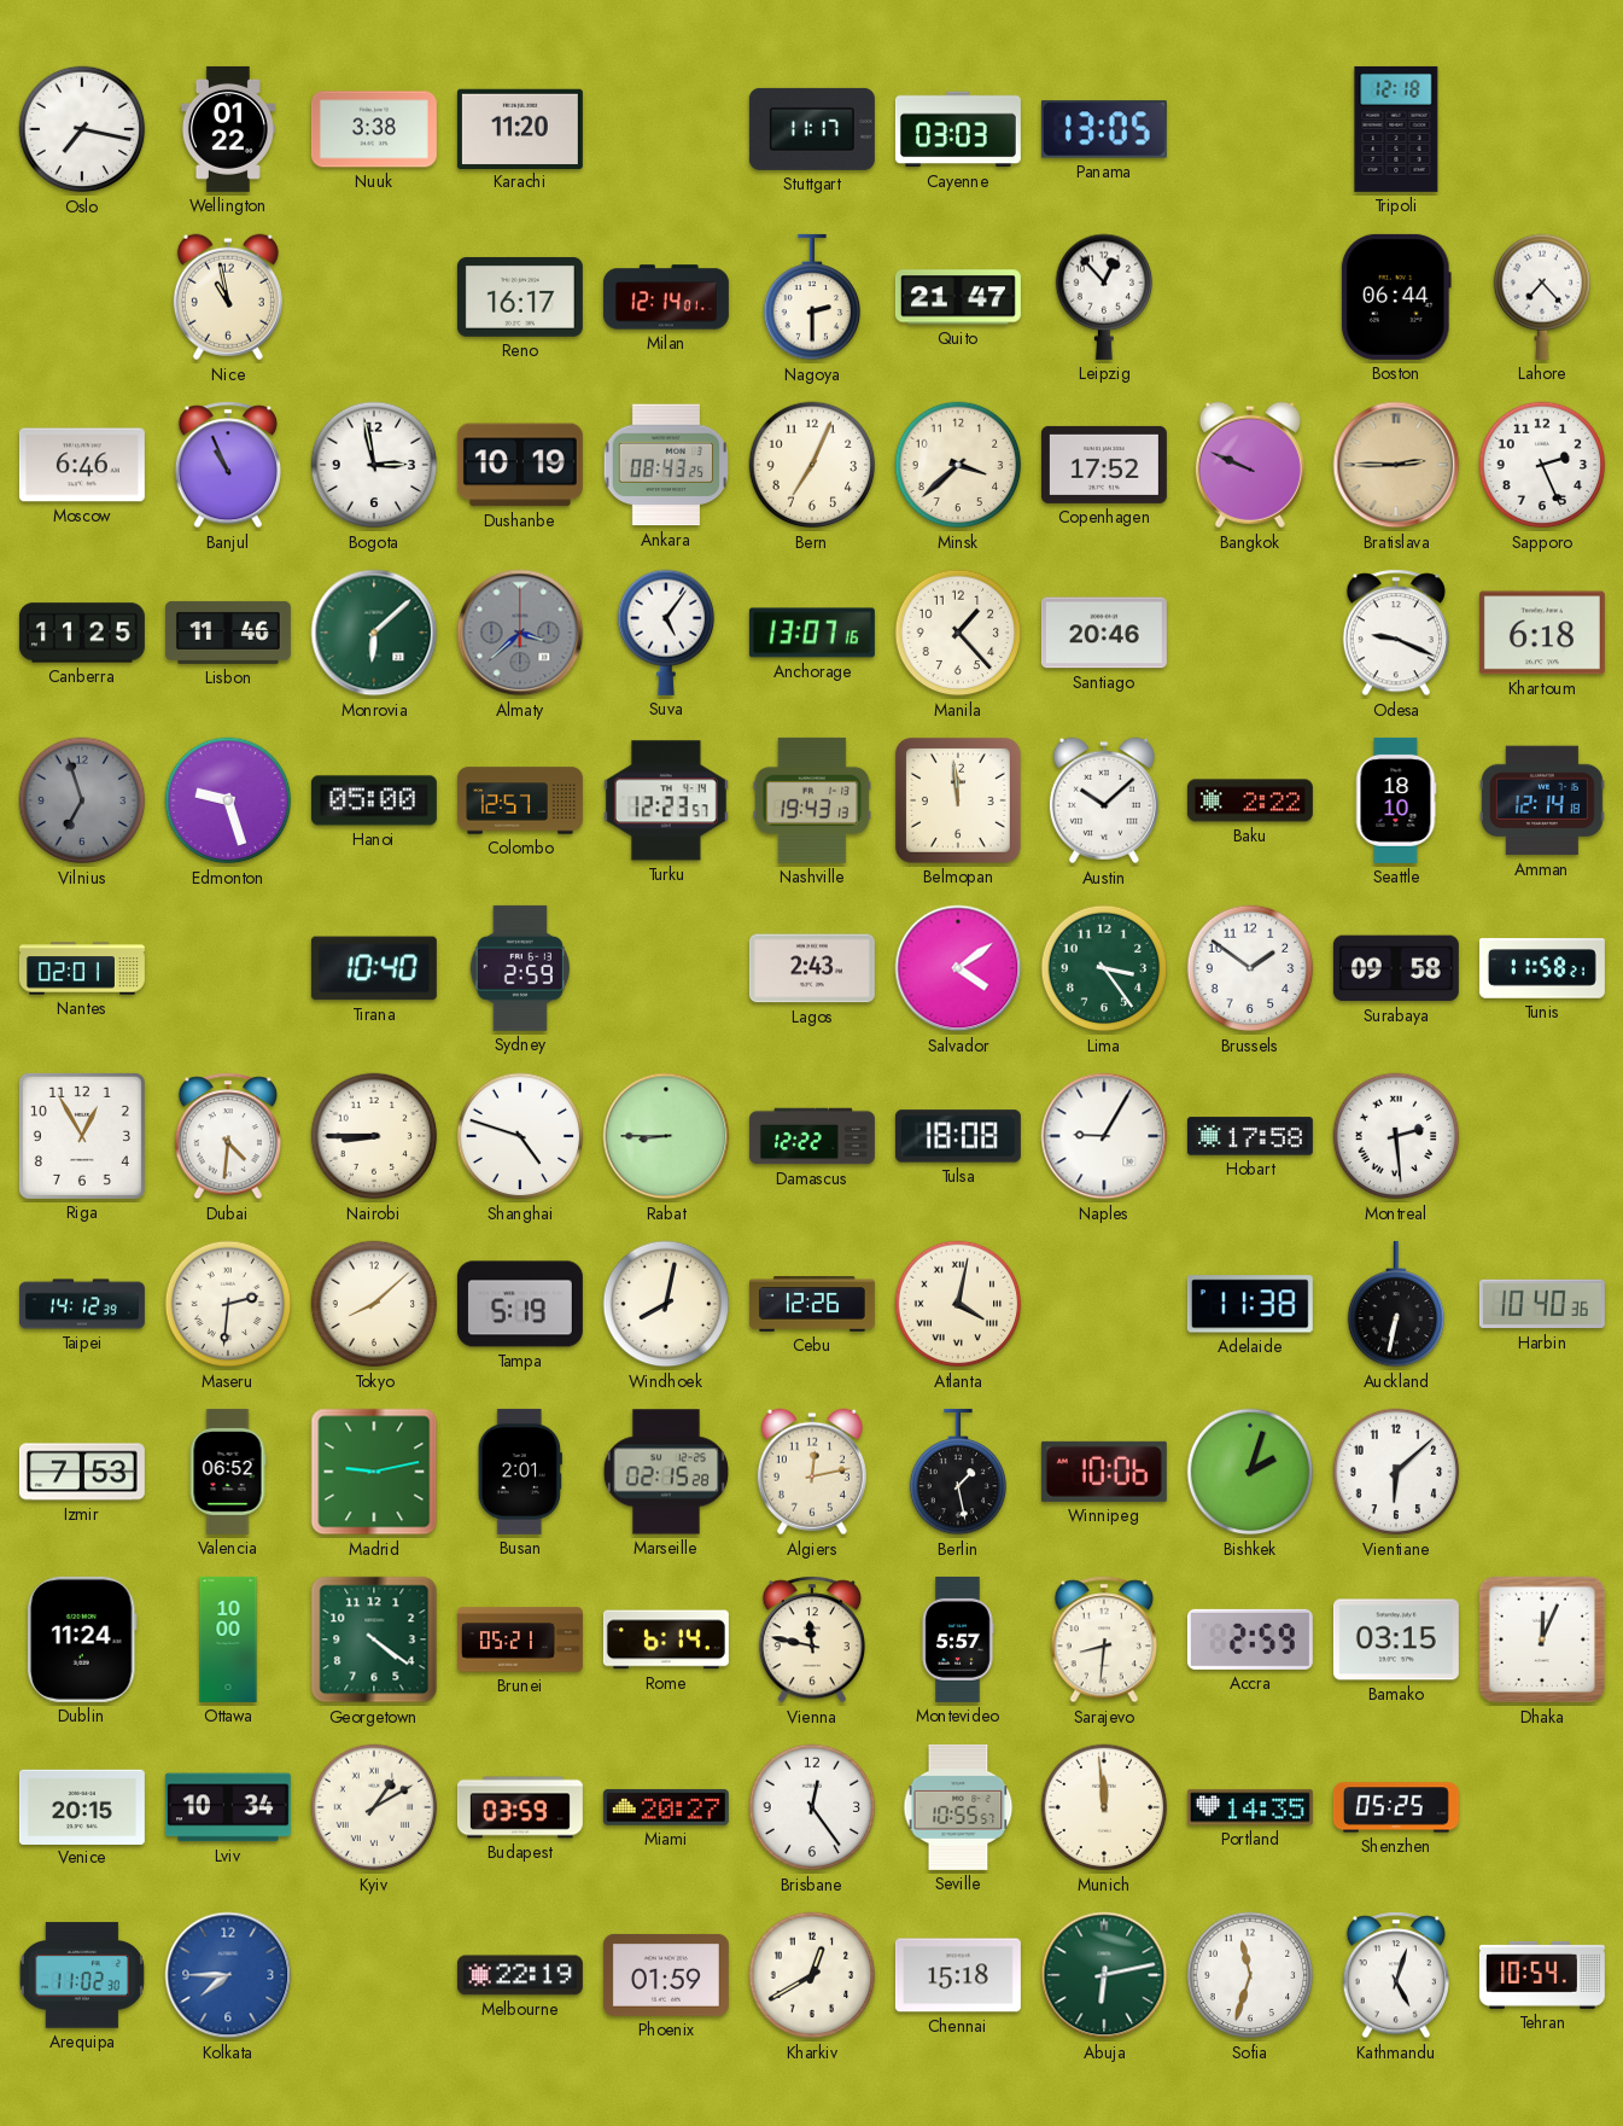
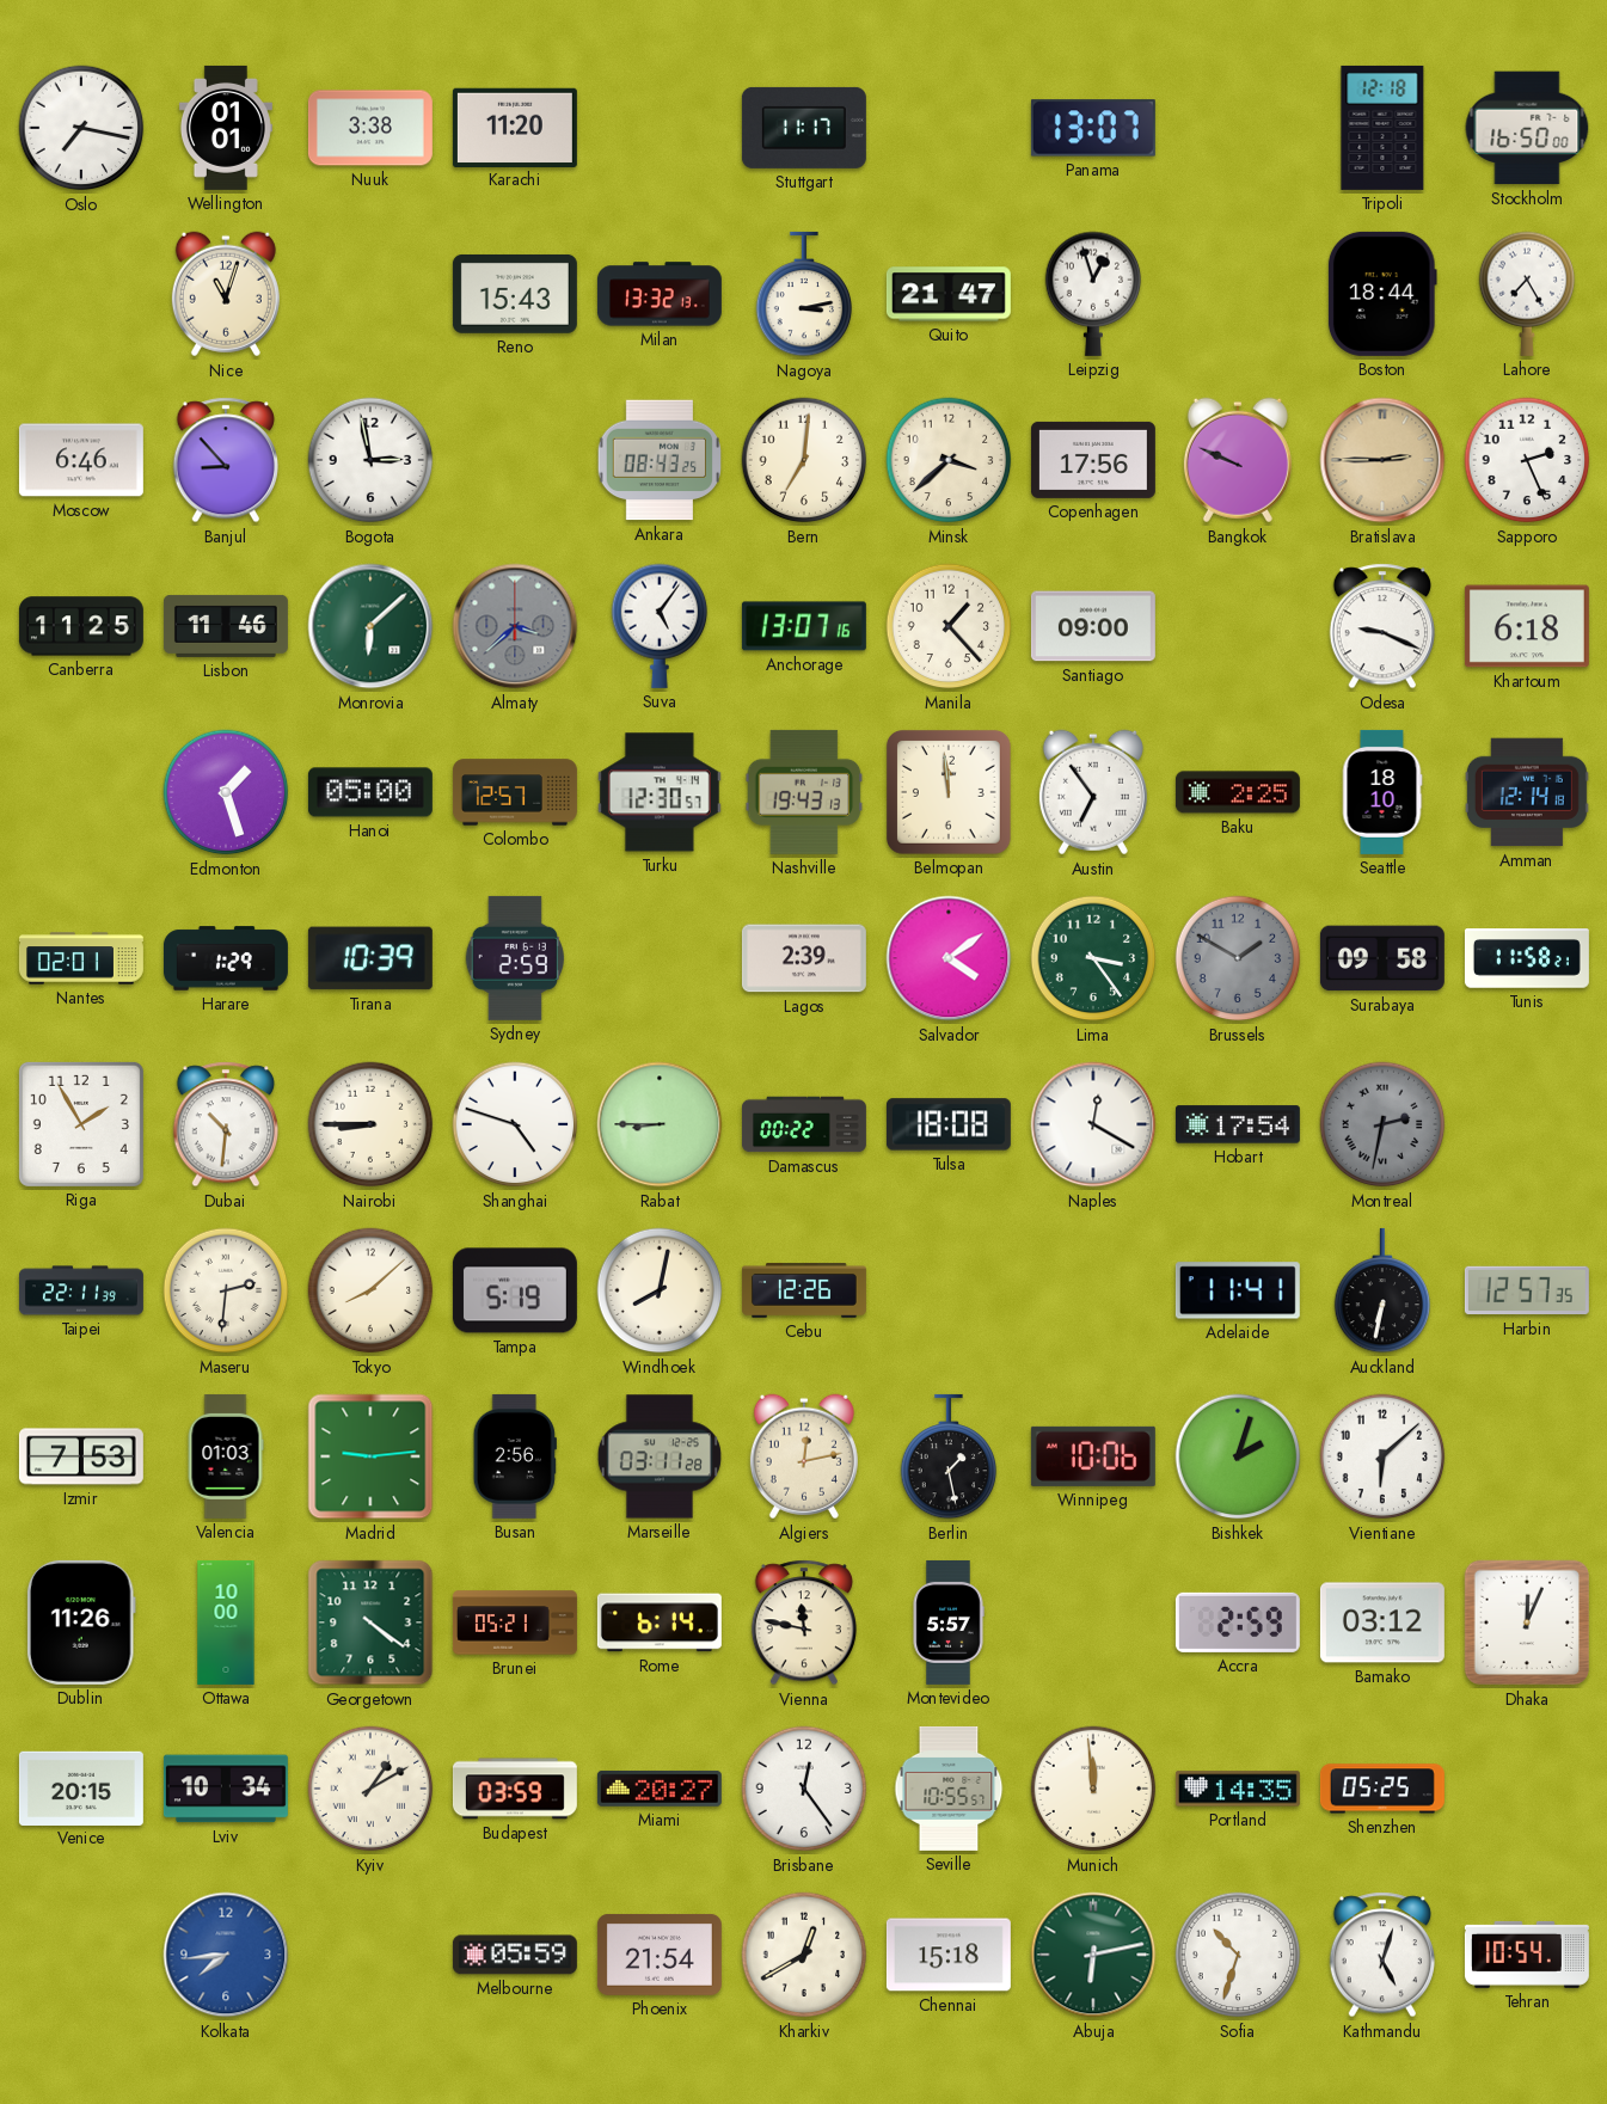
Wellington: 01:22 -> 01:01
Cayenne: 03:03 -> none
Panama: 13:05 -> 13:07
Stockholm: none -> 16:50
Nice: 10:58 -> 11:03
Reno: 16:17 -> 15:43
Milan: 12:14 -> 13:32
Nagoya: 2:30 -> 3:13
Leipzig: 12:53 -> 12:57
Boston: 06:44 -> 18:44
Lahore: 7:23 -> 7:25
Banjul: 10:56 -> 8:53
Dushanbe: 10:19 -> none
Bern: 7:04 -> 7:01
Copenhagen: 17:52 -> 17:56
Santiago: 20:46 -> 09:00
Vilnius: 6:57 -> none
Edmonton: 9:27 -> 1:27
Turku: 12:23 -> 12:30
Austin: 10:08 -> 6:54
Baku: 2:22 -> 2:25
Harare: none -> 1:29
Tirana: 10:40 -> 10:39
Lagos: 2:43 -> 2:39
Brussels: 1:51 -> 1:50
Brussels dial: white -> grey
Riga: 12:55 -> 1:55
Dubai: 4:31 -> 10:31
Damascus: 12:22 -> 00:22
Naples: 9:05 -> 12:20
Hobart: 17:58 -> 17:54
Montreal: 2:29 -> 2:32
Montreal dial: white -> grey
Taipei: 14:12 -> 22:11
Atlanta: 4:02 -> none
Adelaide: 11:38 -> 11:41
Harbin: 10:40 -> 12:57
Valencia: 06:52 -> 01:03
Madrid: 9:13 -> 9:14
Busan: 2:01 -> 2:56
Marseille: 02:15 -> 03:11
Dublin: 11:24 -> 11:26
Sarajevo: 8:31 -> none
Bamako: 03:15 -> 03:12
Arequipa: 11:02 -> none
Kolkata: 7:45 -> 7:44
Melbourne: 22:19 -> 05:59
Phoenix: 01:59 -> 21:54
Sofia: 11:33 -> 10:33
